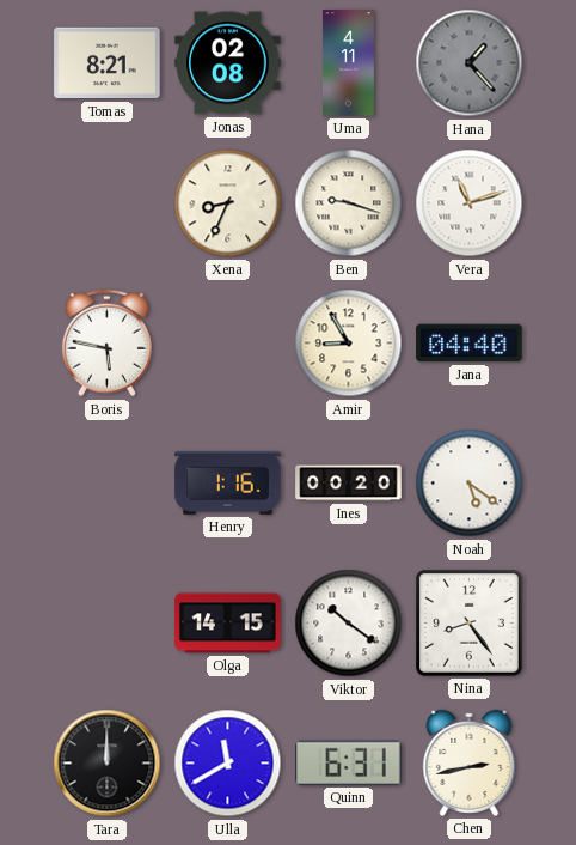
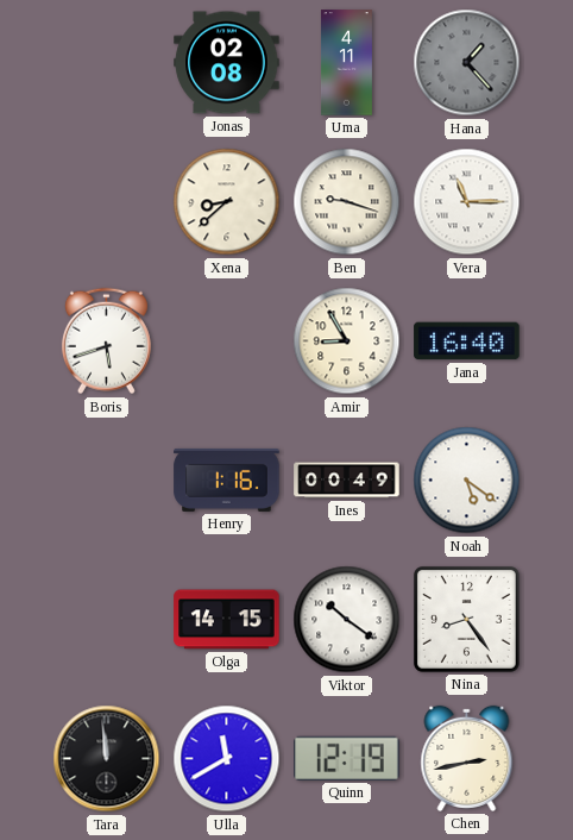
Tomas: 8:21 -> none
Xena: 8:34 -> 8:38
Vera: 11:12 -> 11:15
Boris: 5:47 -> 5:42
Jana: 04:40 -> 16:40
Ines: 00:20 -> 00:49
Tara: 12:00 -> 11:59
Quinn: 6:31 -> 12:19
